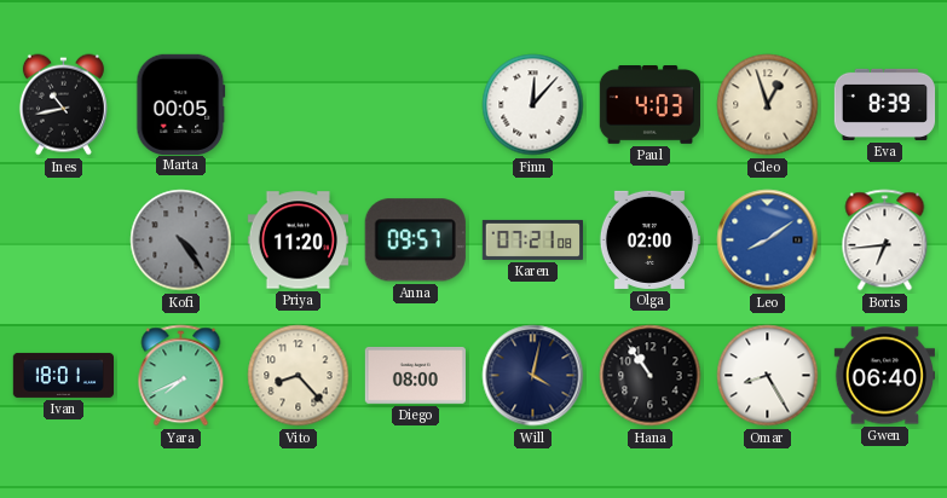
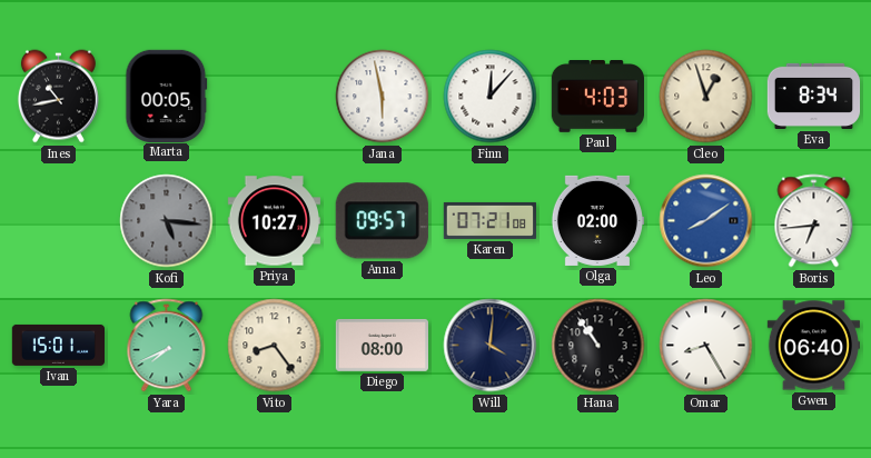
Jana: none -> 5:58
Eva: 8:39 -> 8:34
Kofi: 4:24 -> 5:16
Priya: 11:20 -> 10:27
Ivan: 18:01 -> 15:01
Vito: 8:23 -> 8:24
Will: 4:02 -> 4:01
